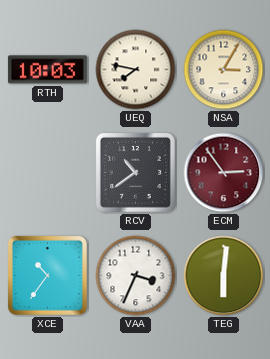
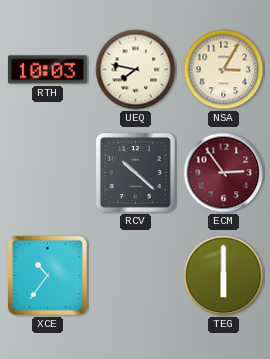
RCV: 10:39 -> 10:22
VAA: 3:34 -> none
TEG: 6:01 -> 6:00
